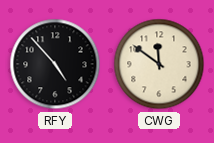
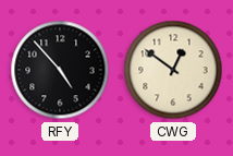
CWG: 11:51 -> 12:51
